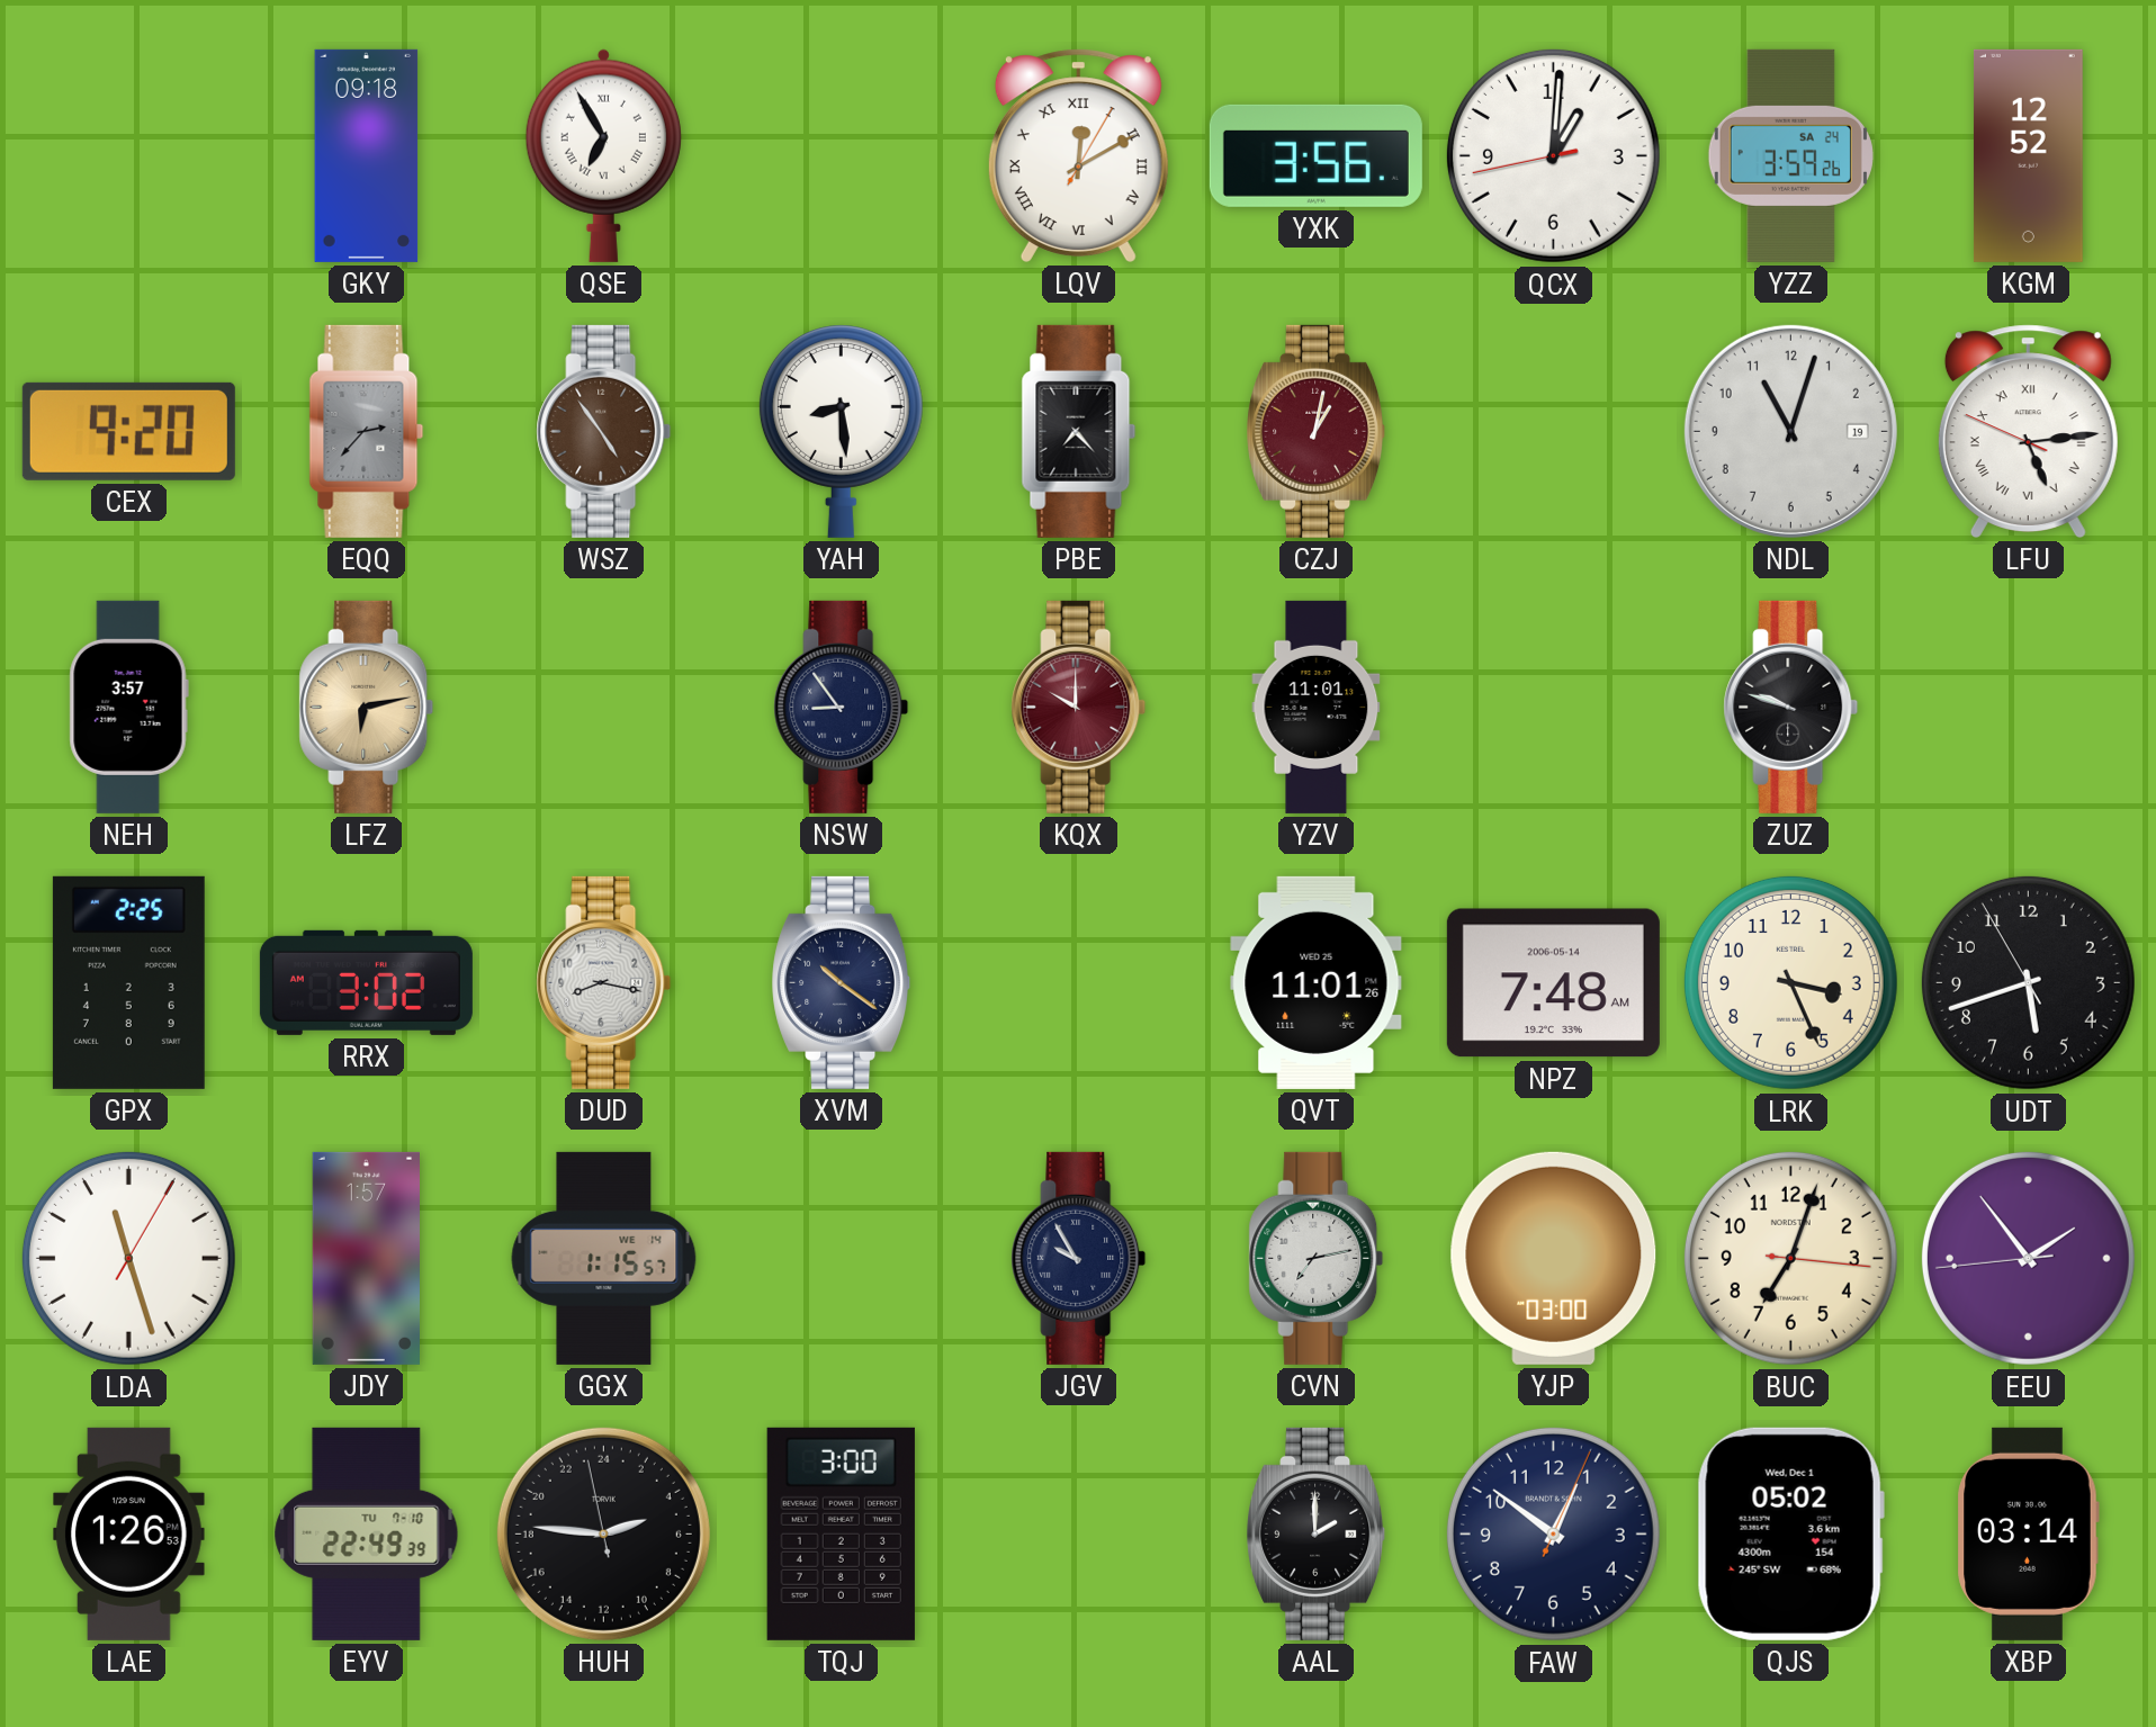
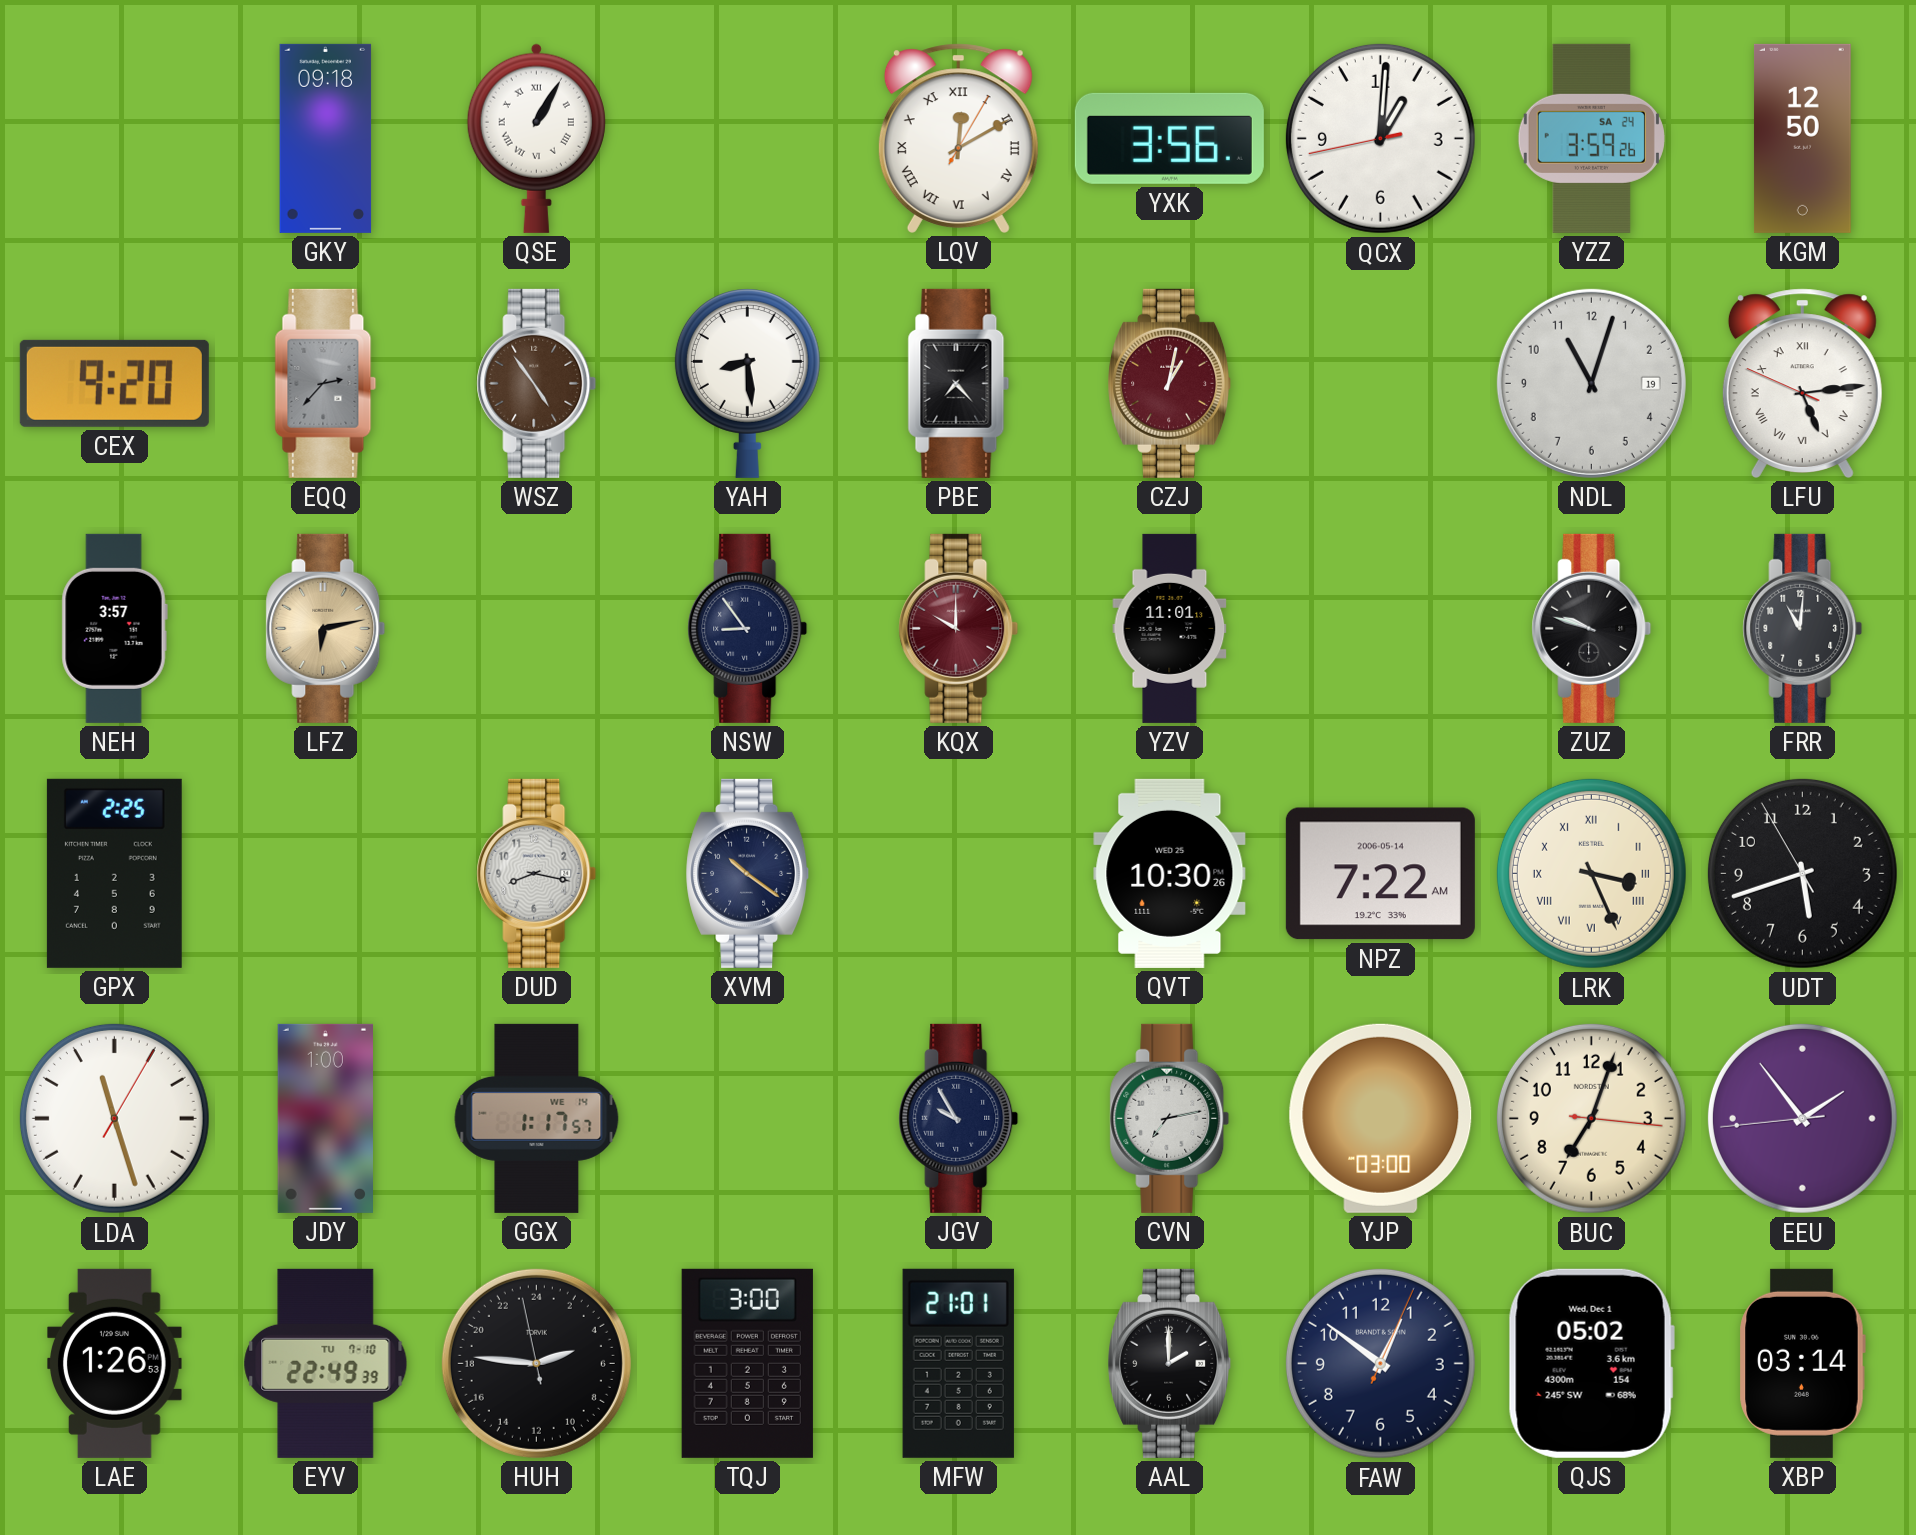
QSE: 6:55 -> 1:05
KGM: 12:52 -> 12:50
FRR: none -> 11:01
RRX: 3:02 -> none
QVT: 11:01 -> 10:30
NPZ: 7:48 -> 7:22
LRK numerals: Arabic -> Roman
JDY: 1:57 -> 1:00
GGX: 1:15 -> 1:17
MFW: none -> 21:01
